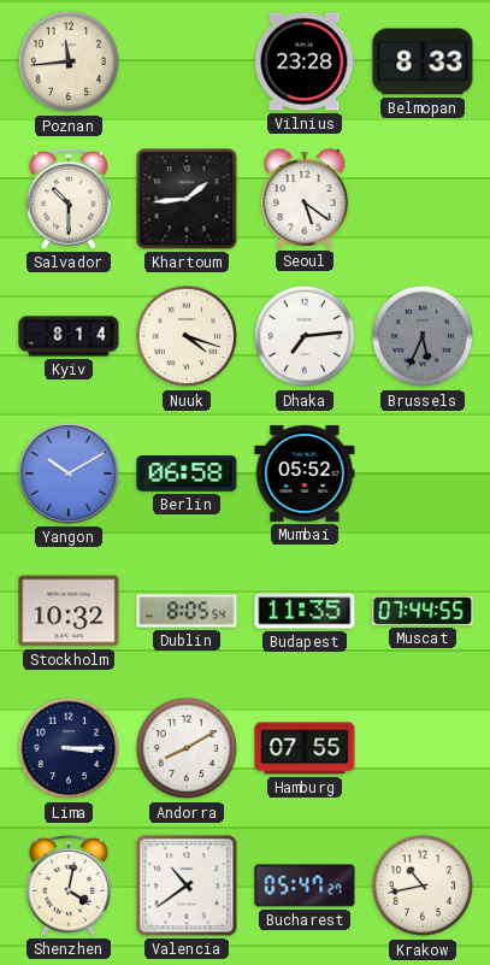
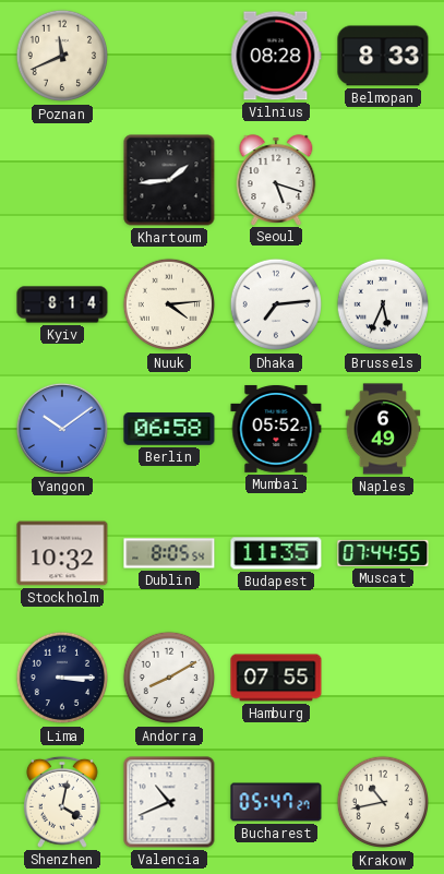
Poznan: 11:44 -> 11:41
Vilnius: 23:28 -> 08:28
Salvador: 10:30 -> none
Seoul: 5:21 -> 5:18
Nuuk: 4:18 -> 4:14
Brussels dial: grey -> white
Yangon: 10:10 -> 10:09
Naples: none -> 6:49
Valencia: 10:39 -> 10:41
